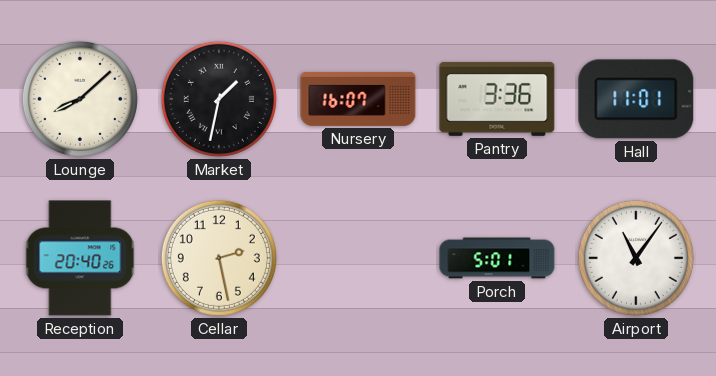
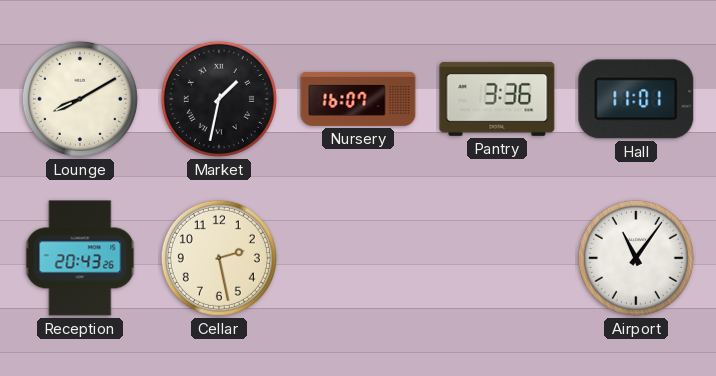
Lounge: 8:08 -> 8:10
Reception: 20:40 -> 20:43
Porch: 5:01 -> none
